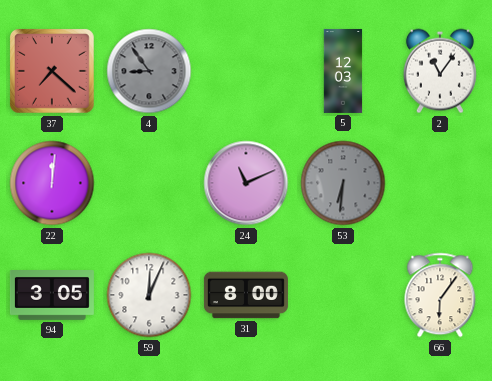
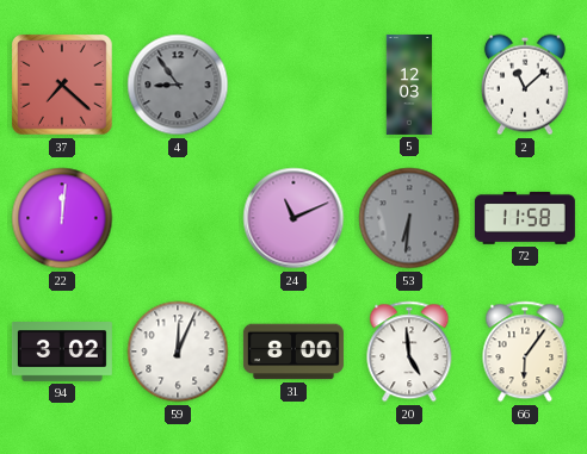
2: 11:06 -> 11:08
72: none -> 11:58
94: 3:05 -> 3:02
20: none -> 4:59
